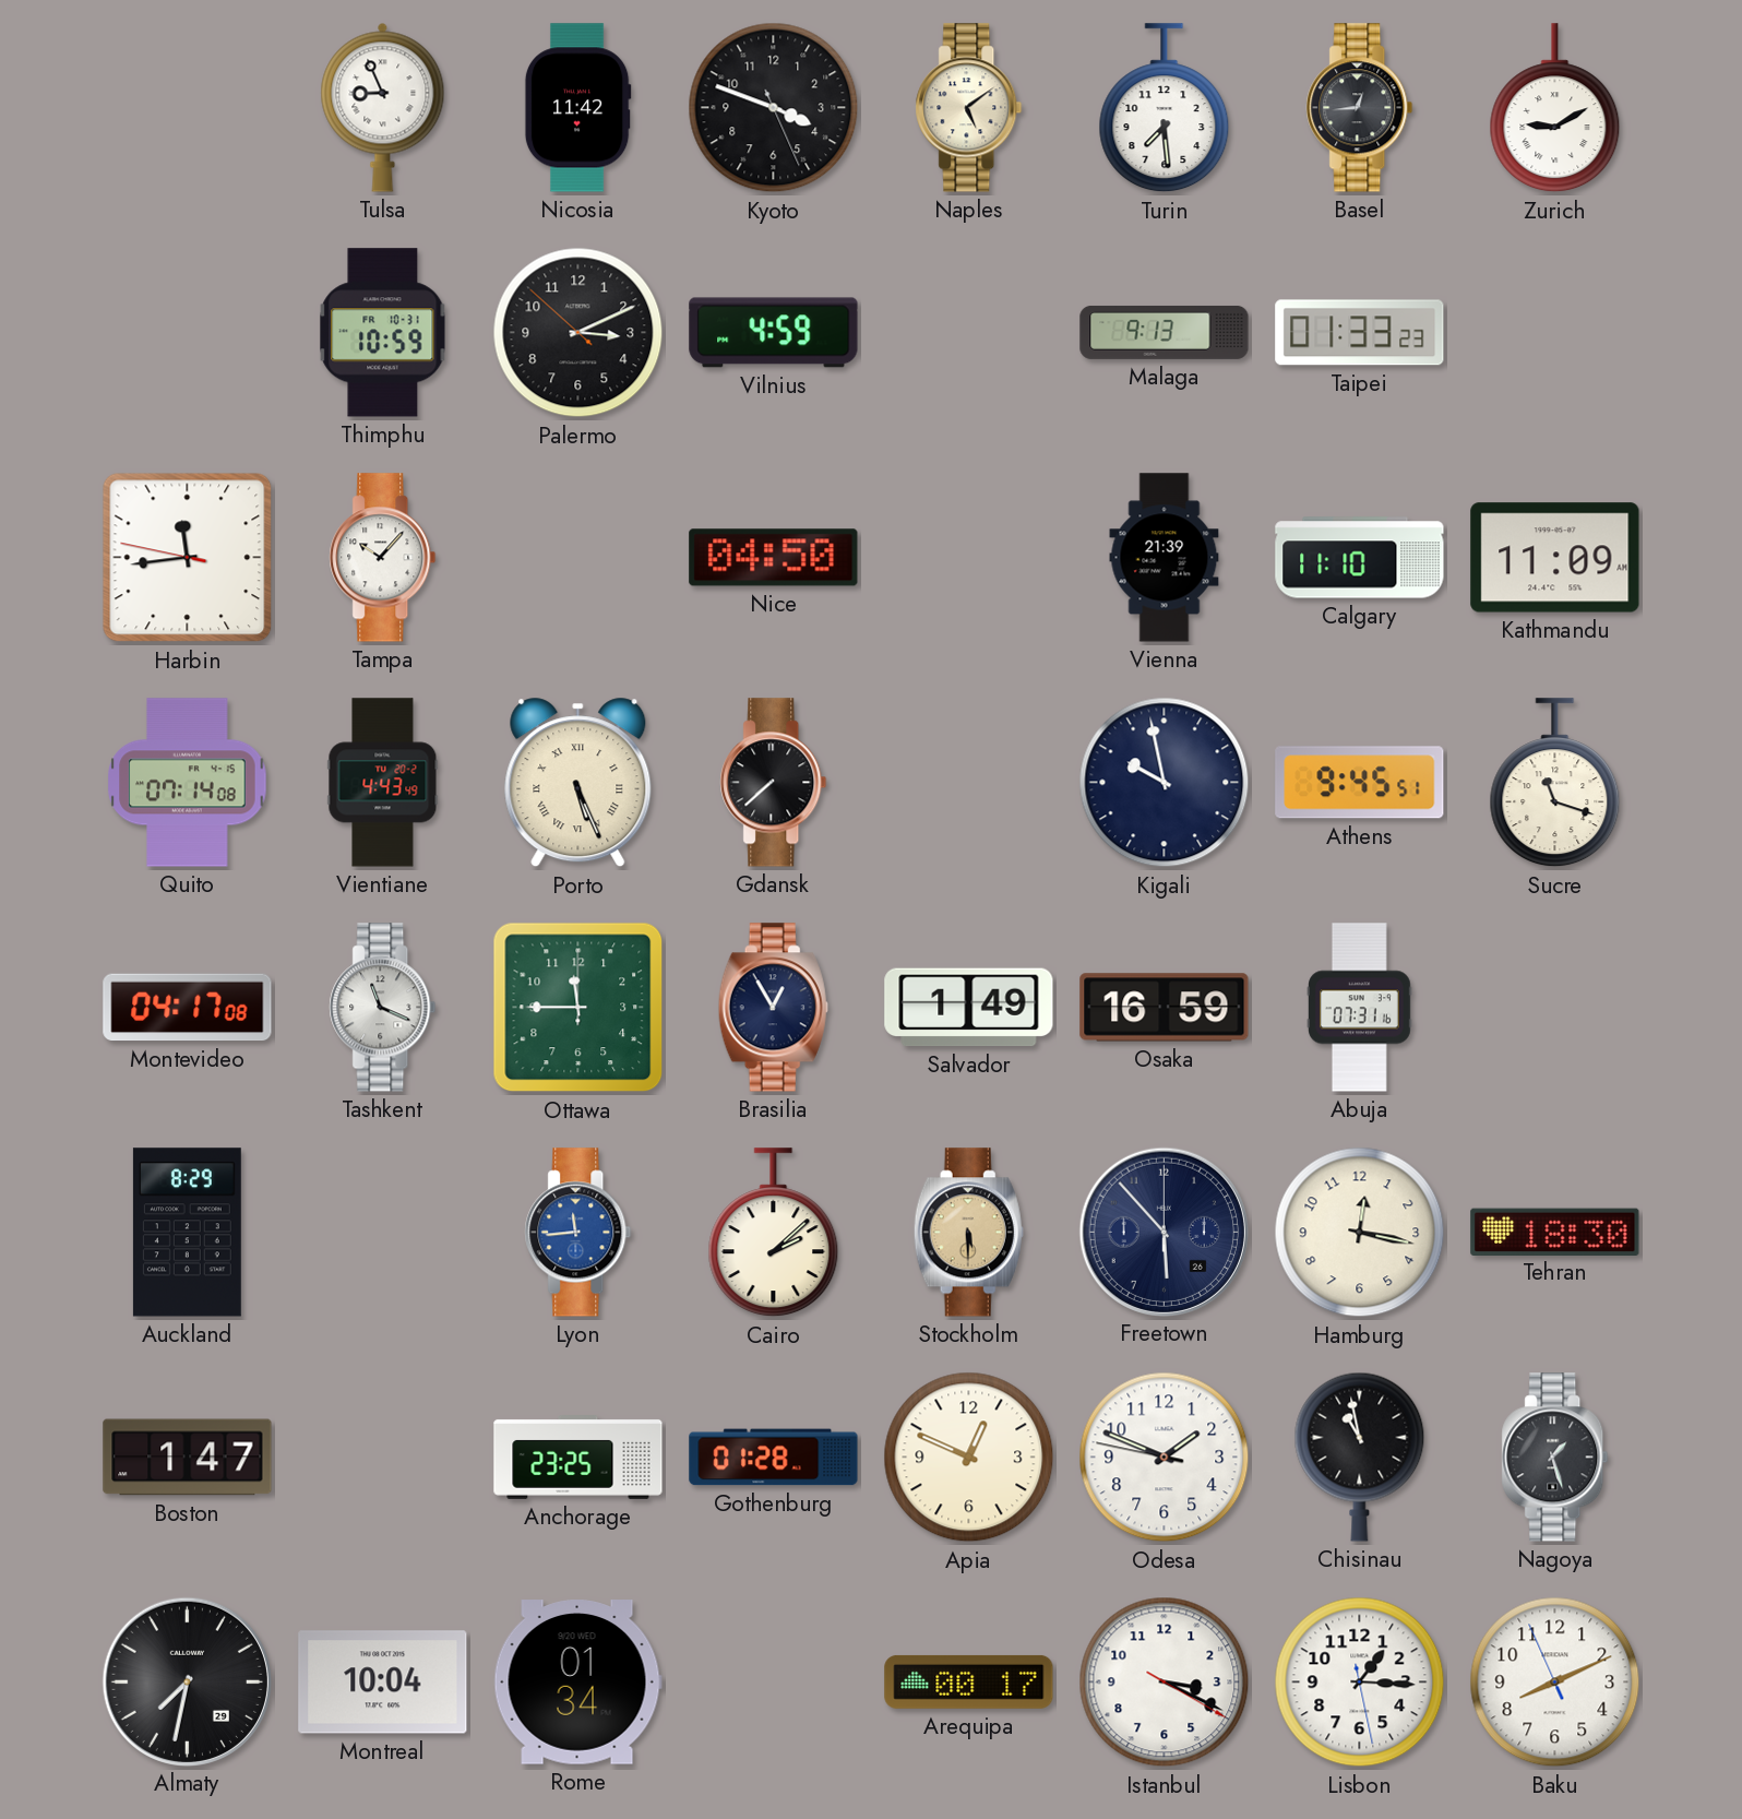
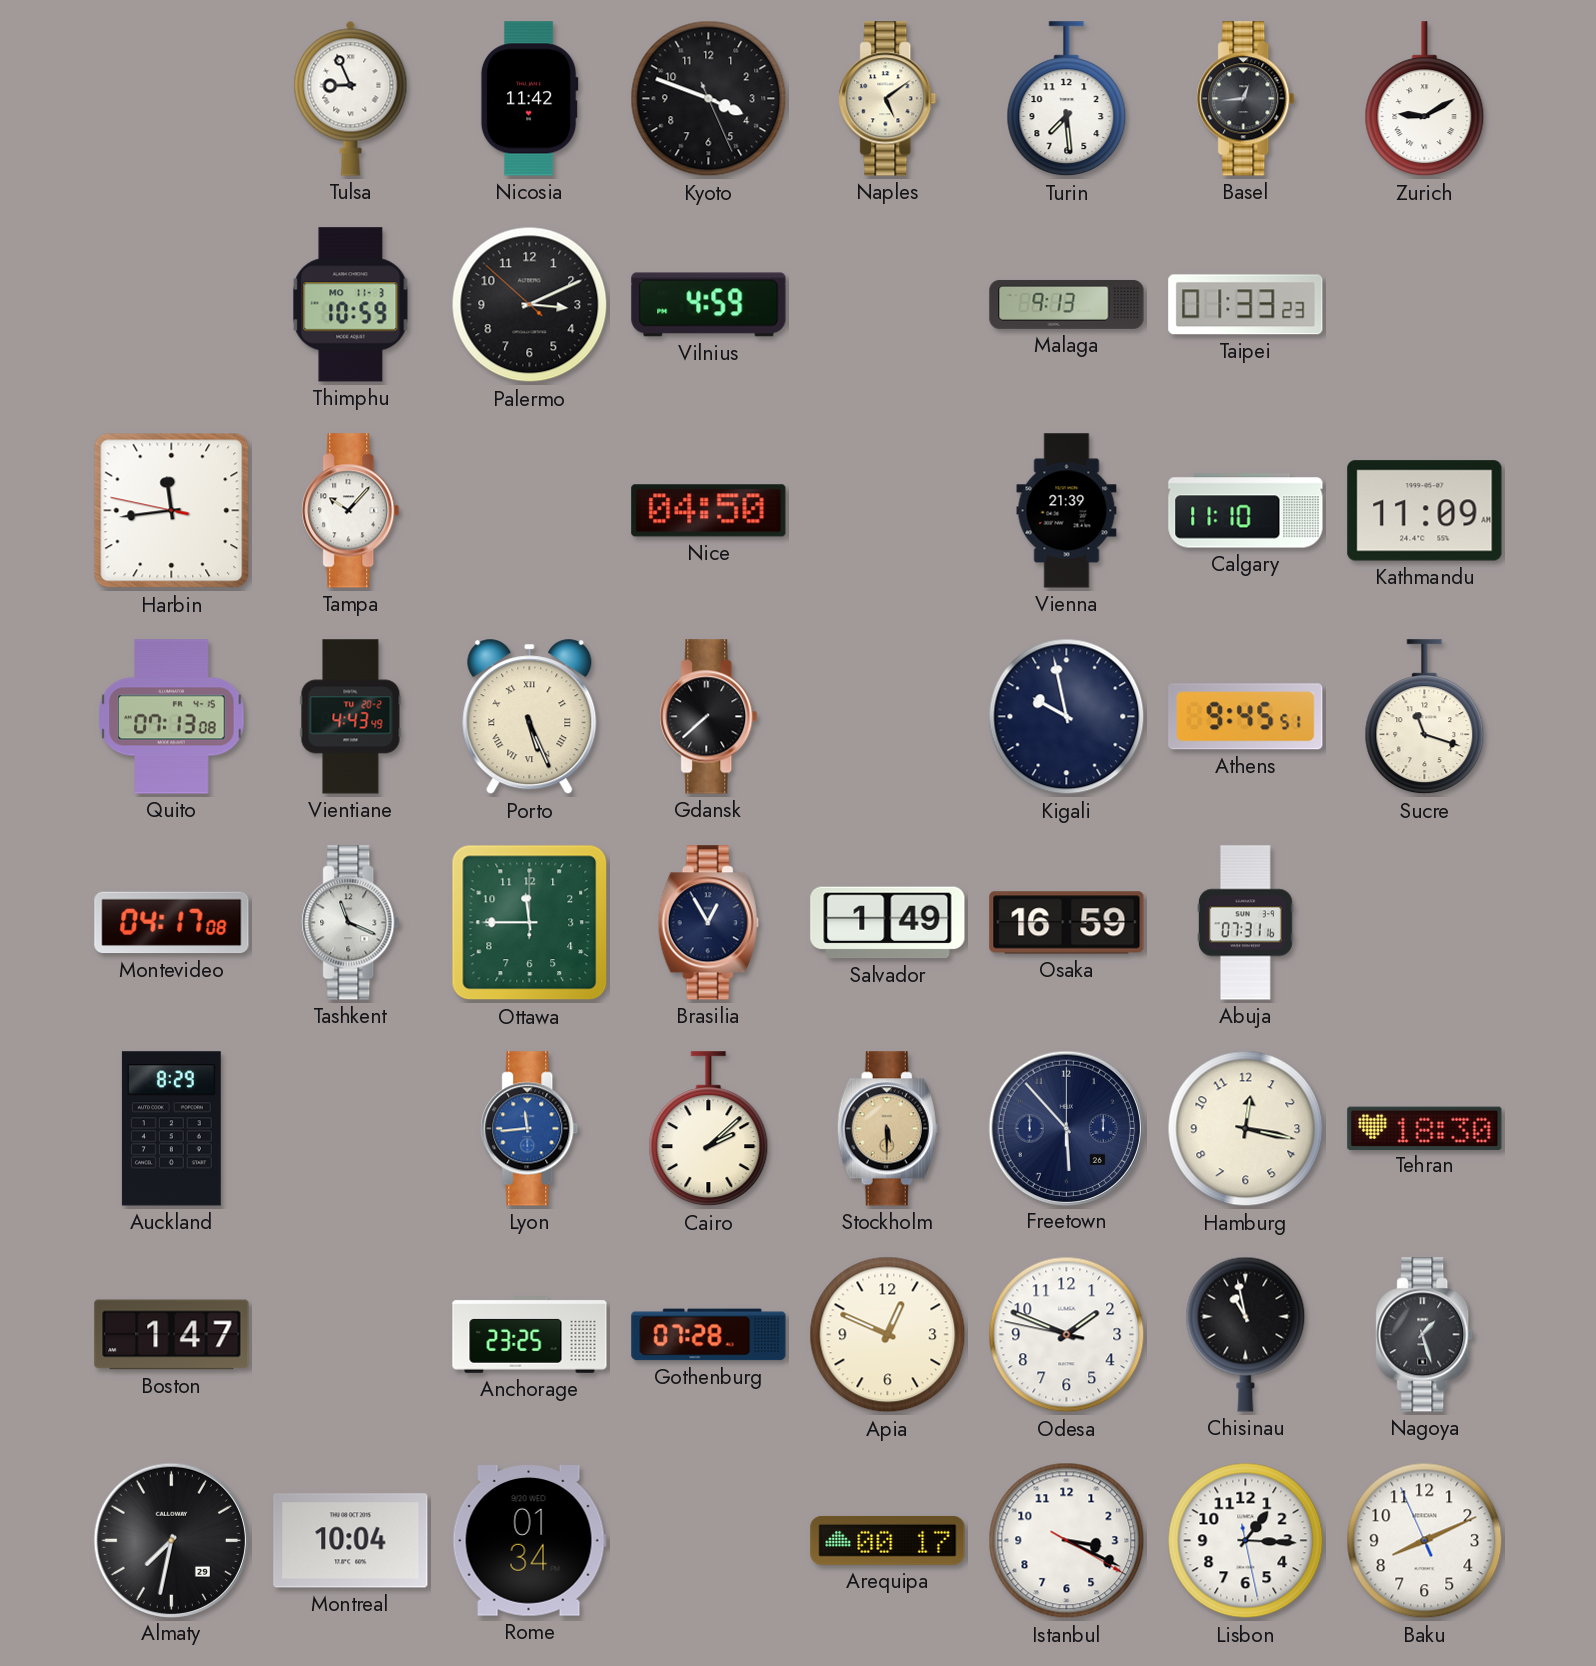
Thimphu date: FR 10-31 -> MO 11-3
Quito: 07:14 -> 07:13
Gothenburg: 01:28 -> 07:28
